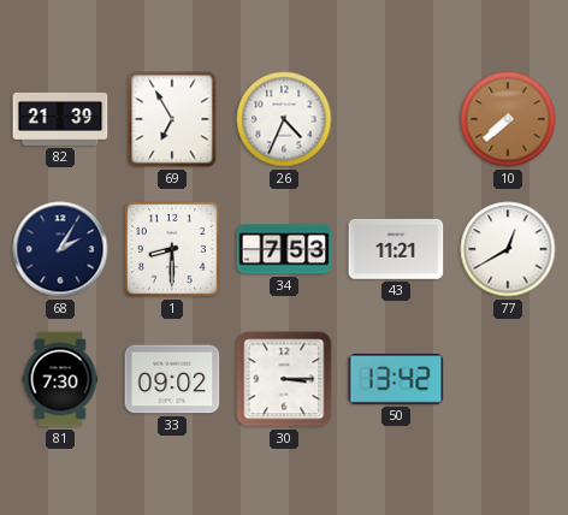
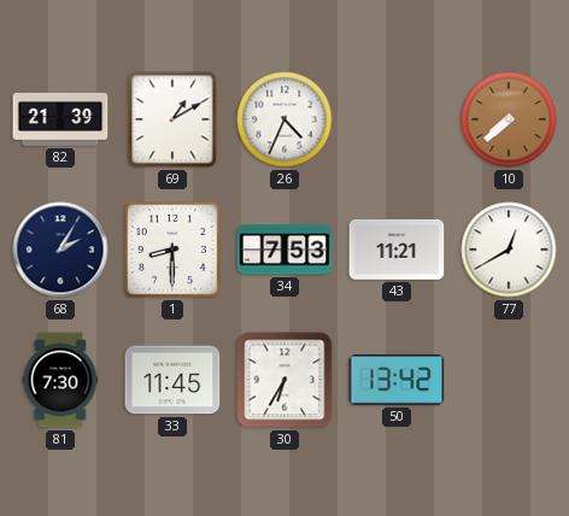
69: 6:55 -> 1:10
33: 09:02 -> 11:45
30: 3:15 -> 6:35
